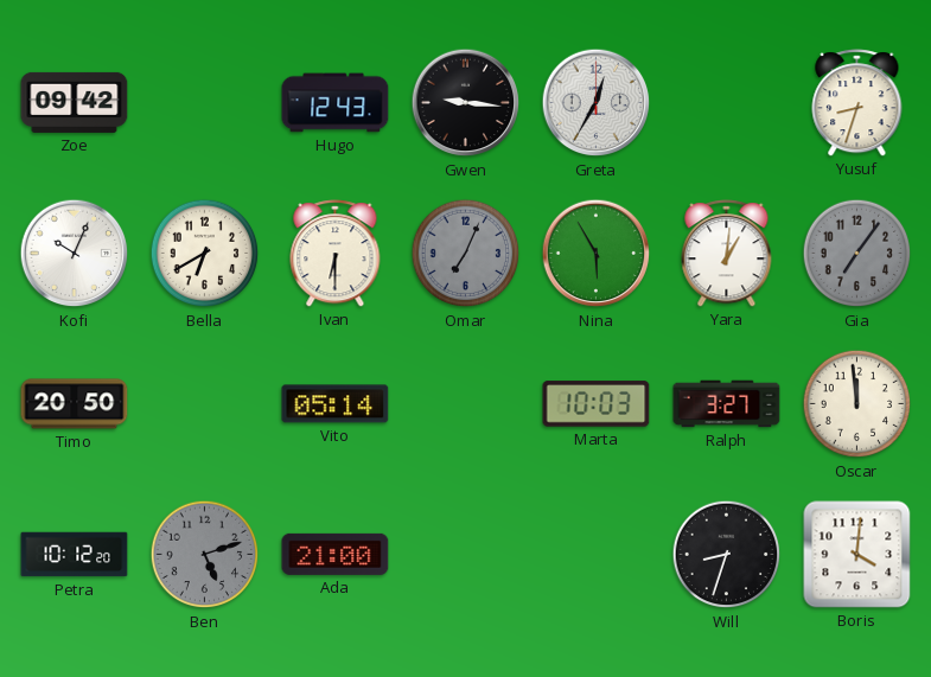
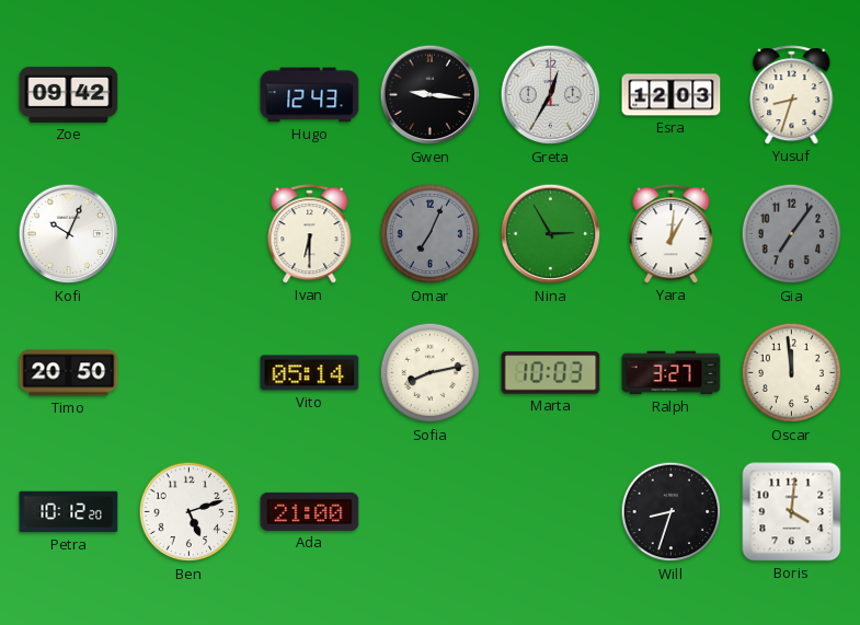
Esra: none -> 12:03
Bella: 6:40 -> none
Nina: 5:55 -> 2:55
Sofia: none -> 8:13
Ben dial: grey -> white
